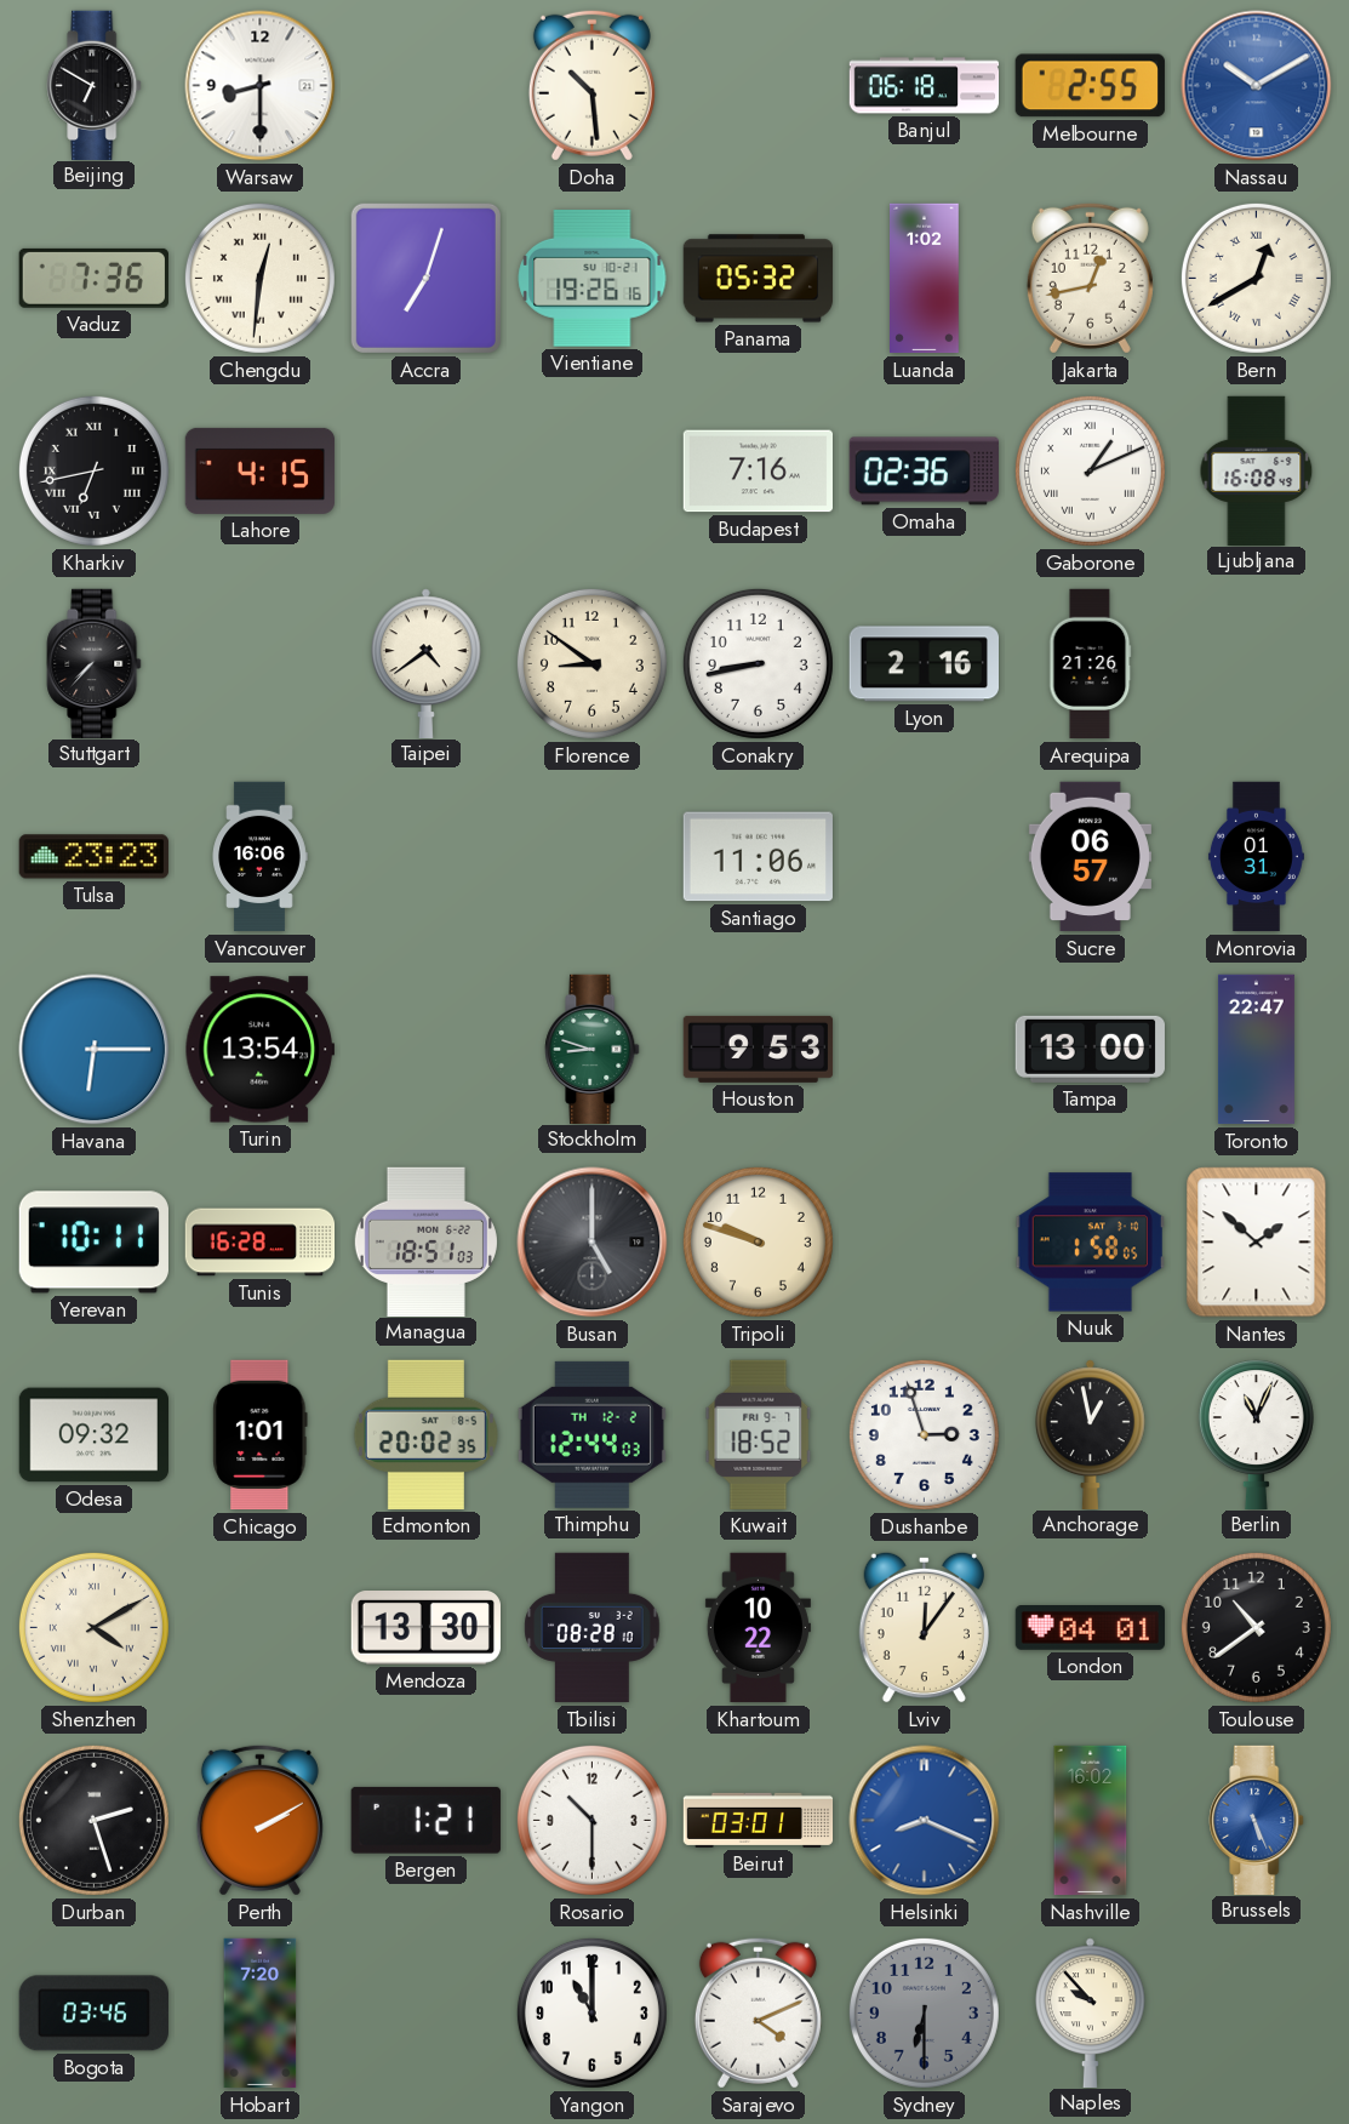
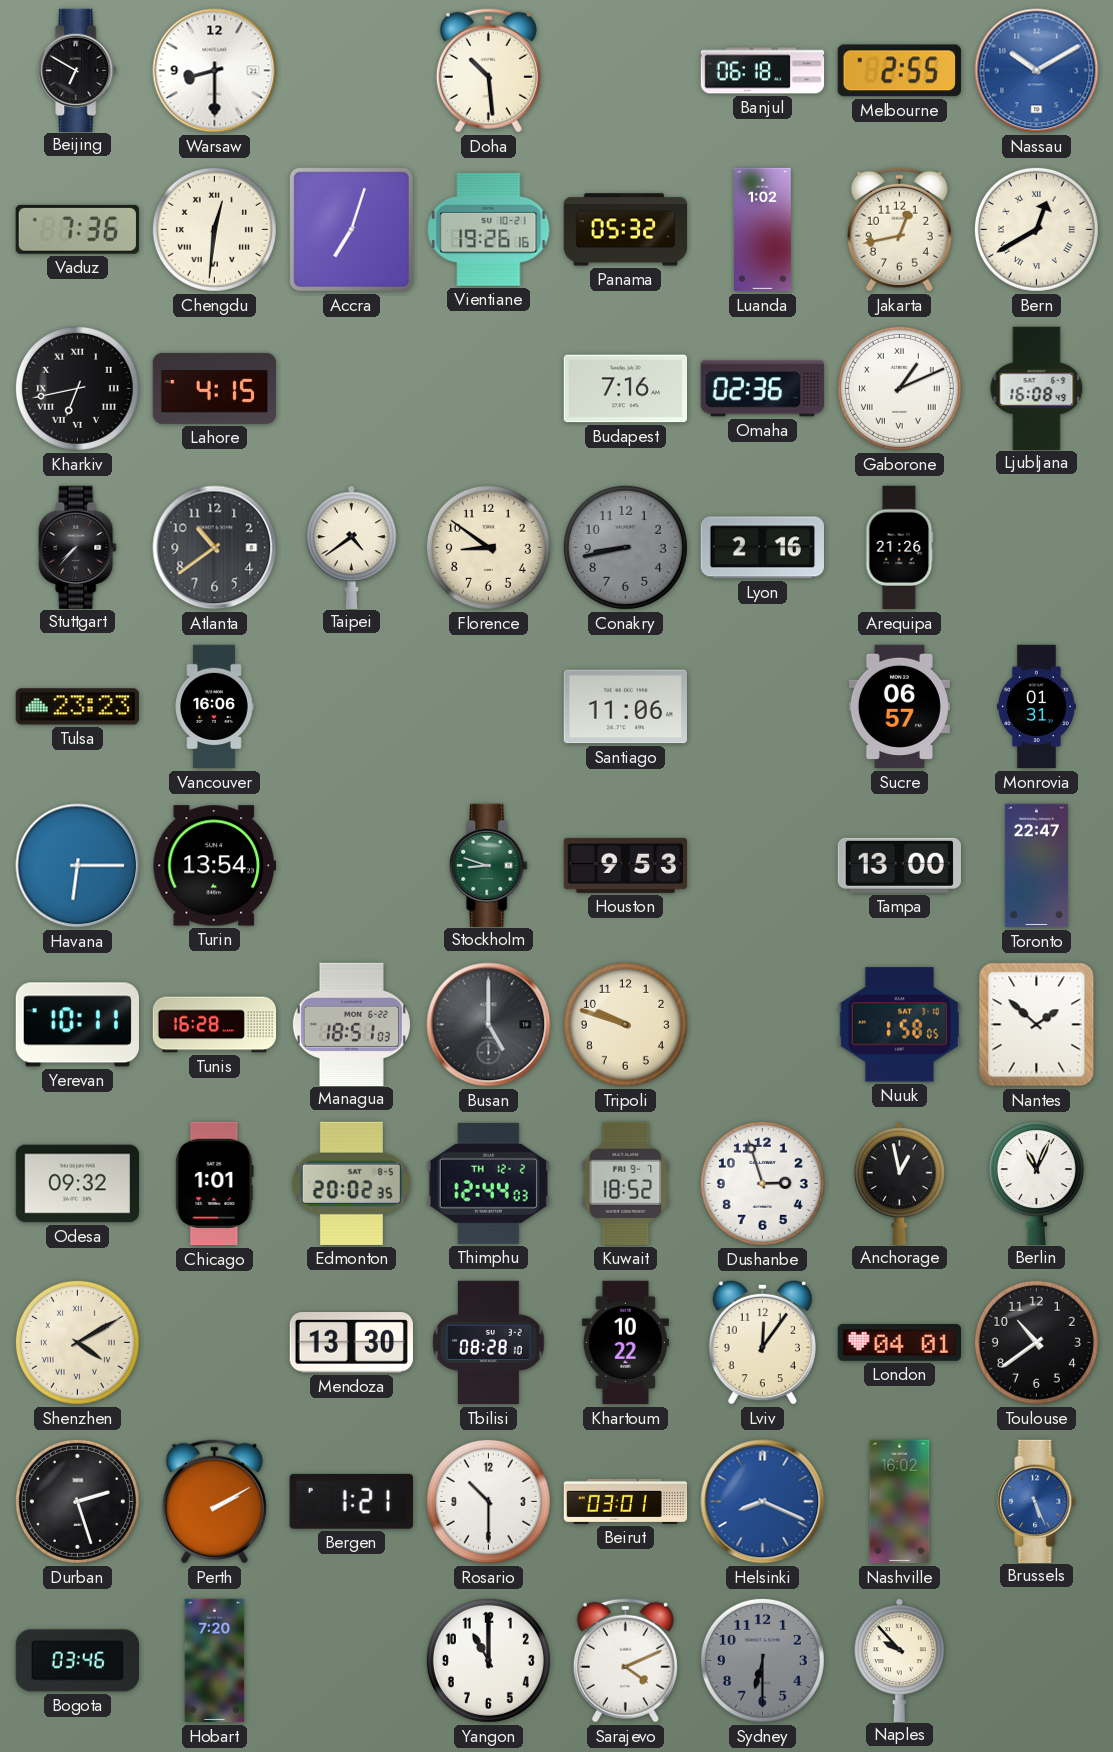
Atlanta: none -> 10:39
Conakry dial: white -> grey
